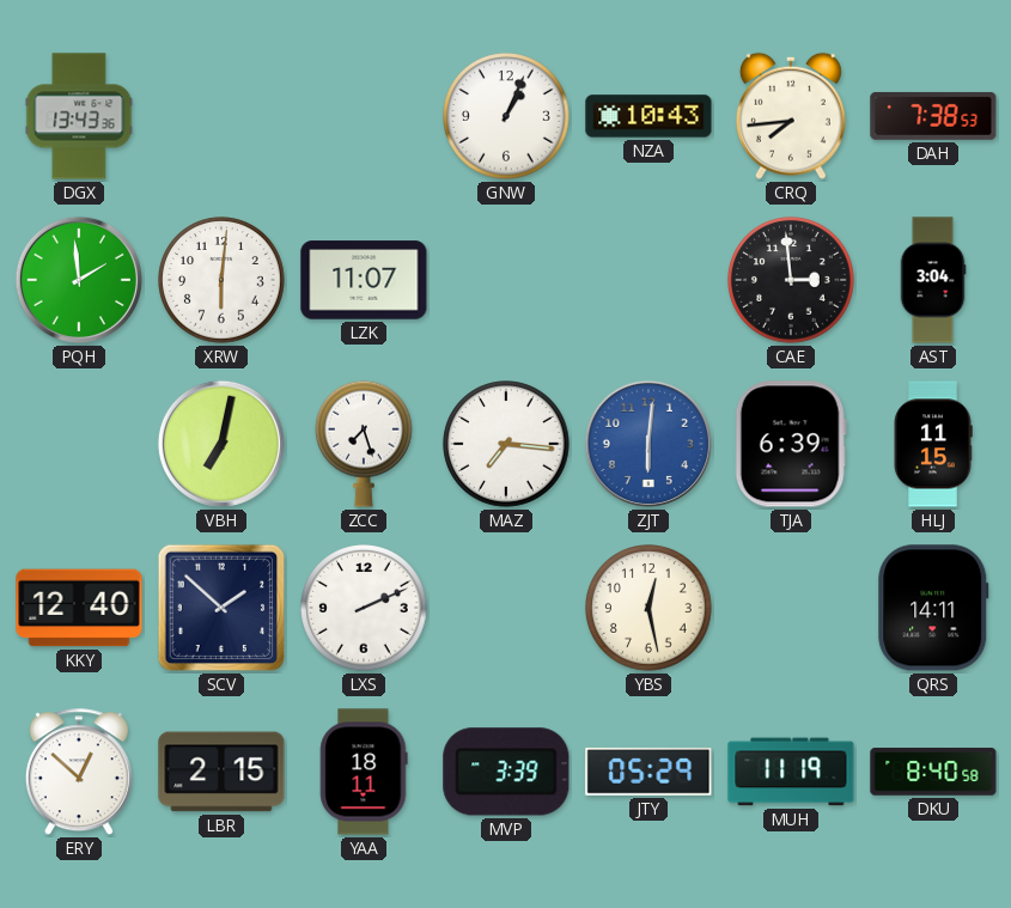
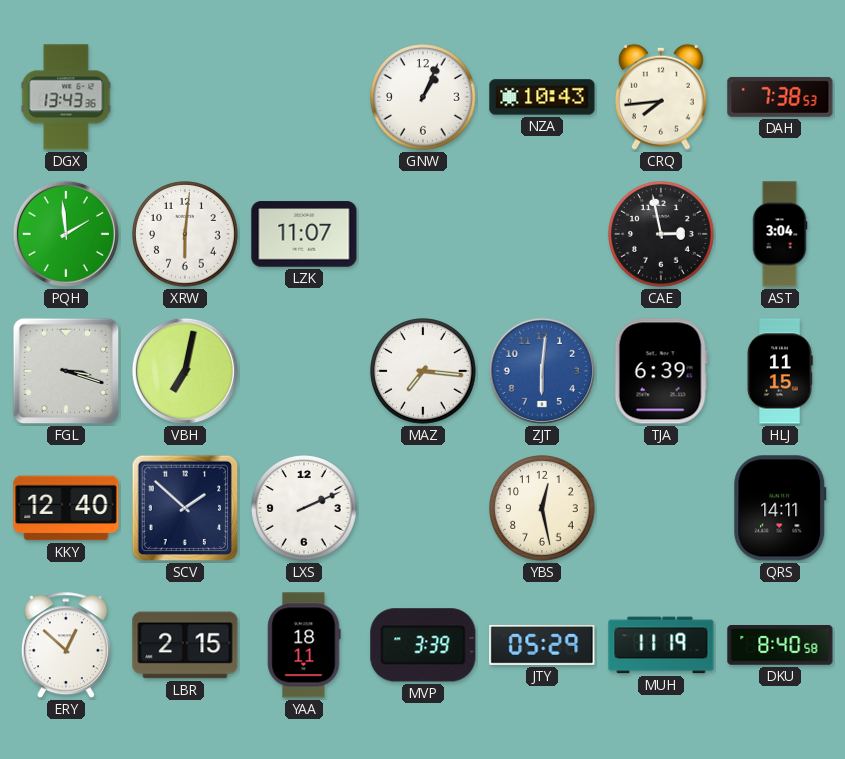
CAE: 2:59 -> 2:58
FGL: none -> 3:18
ZCC: 7:27 -> none
